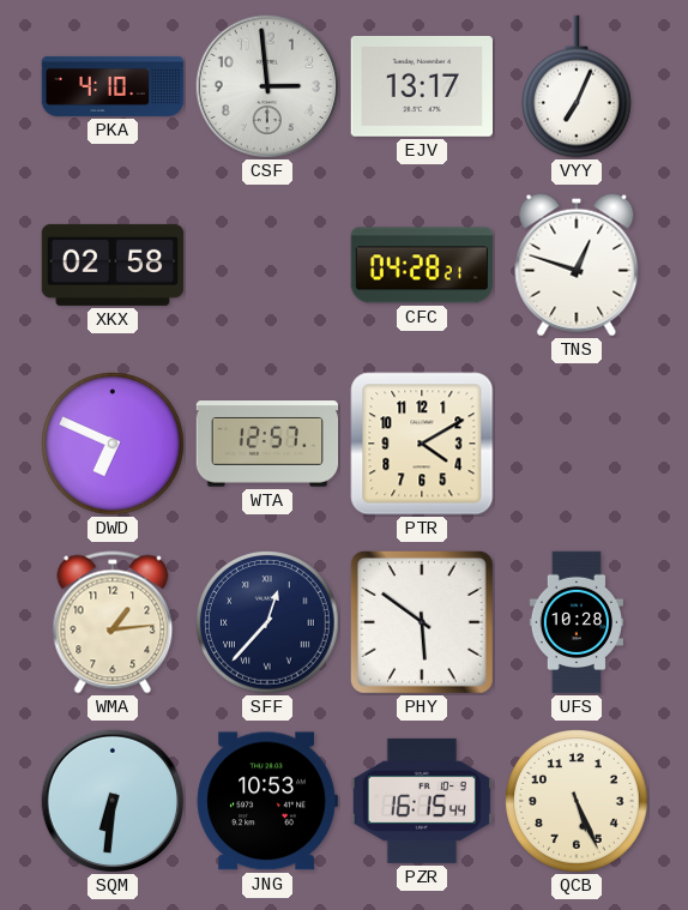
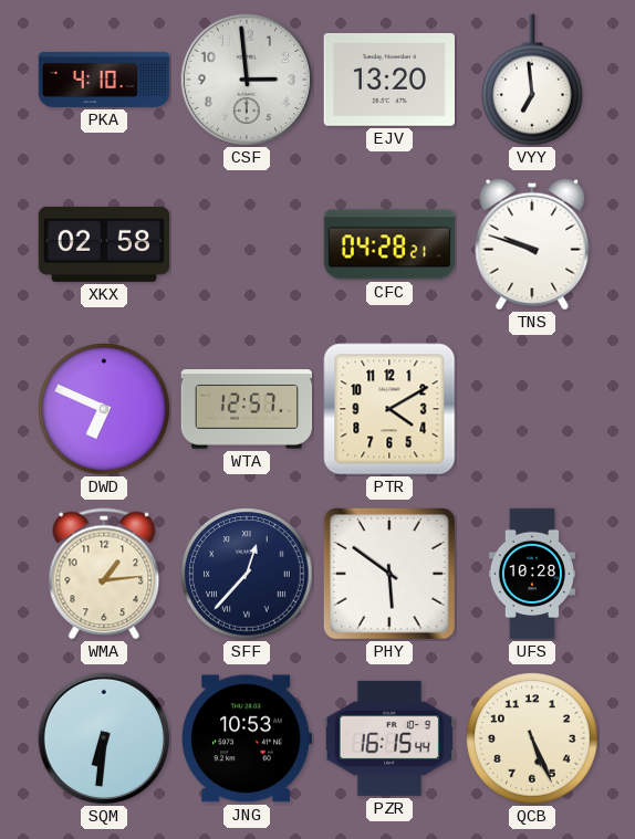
EJV: 13:17 -> 13:20
VYY: 7:04 -> 6:59
TNS: 12:48 -> 9:48
